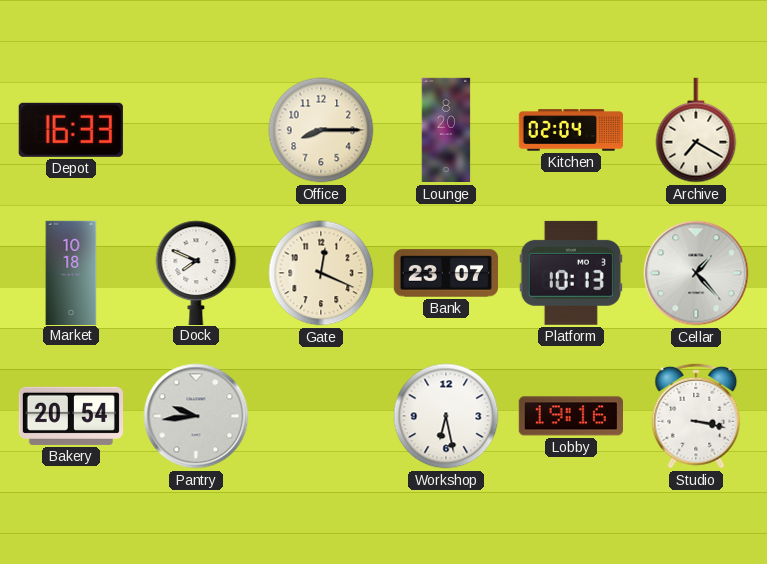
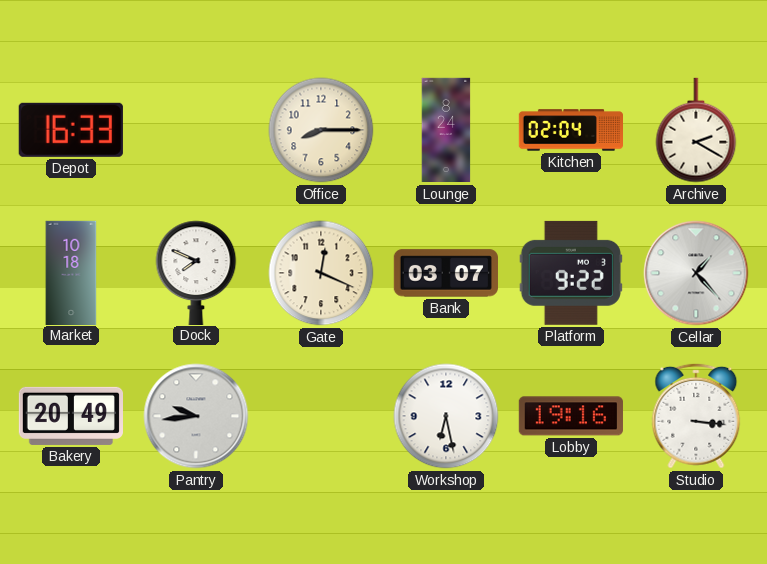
Lounge: 8:20 -> 8:24
Archive: 7:20 -> 2:20
Bank: 23:07 -> 03:07
Platform: 10:13 -> 9:22
Bakery: 20:54 -> 20:49
Studio: 3:17 -> 3:16
